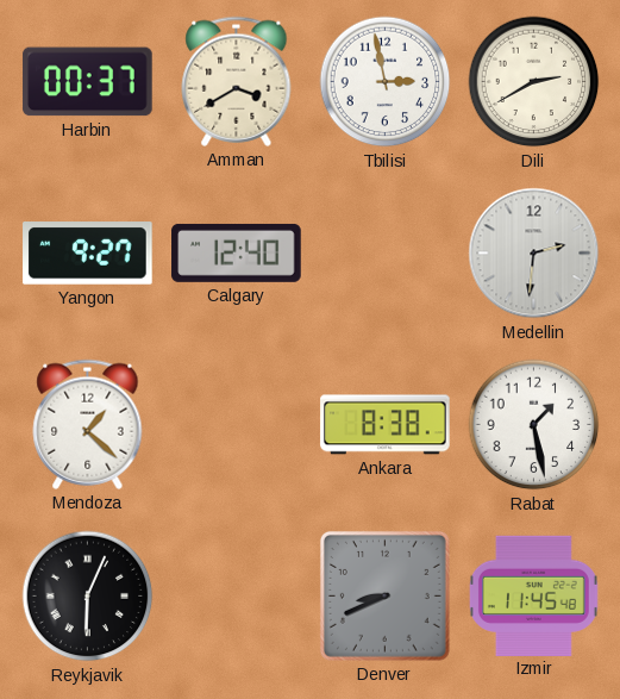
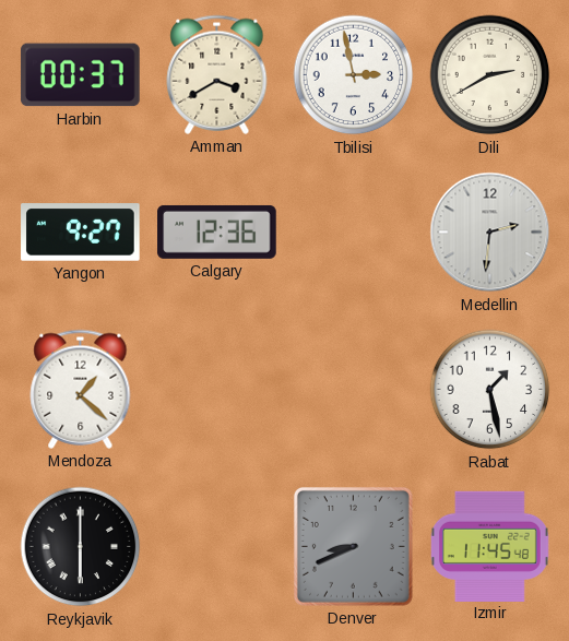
Calgary: 12:40 -> 12:36
Ankara: 8:38 -> none
Reykjavik: 6:04 -> 6:00
